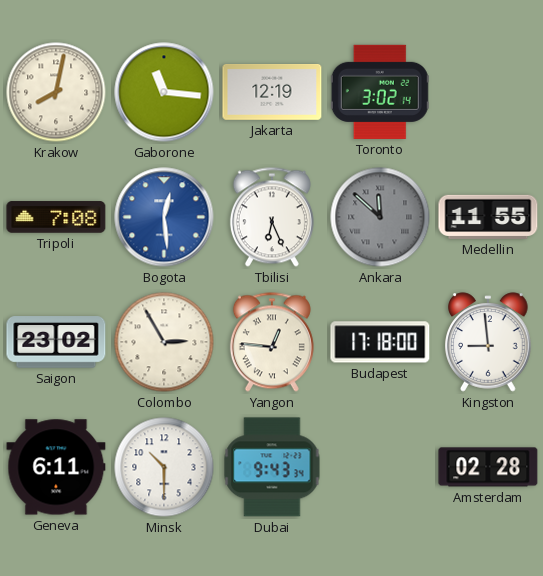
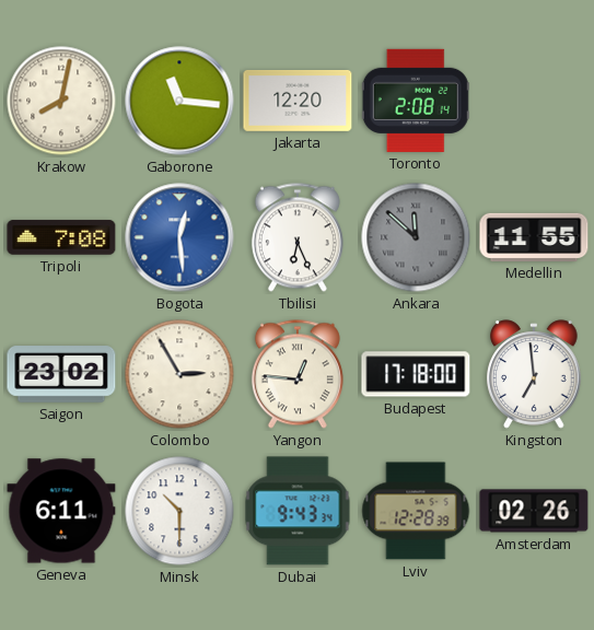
Jakarta: 12:19 -> 12:20
Toronto: 3:02 -> 2:08
Kingston: 8:59 -> 6:59
Lviv: none -> 12:28
Amsterdam: 02:28 -> 02:26
